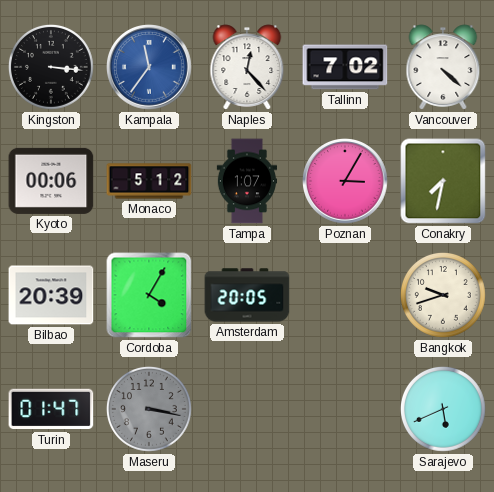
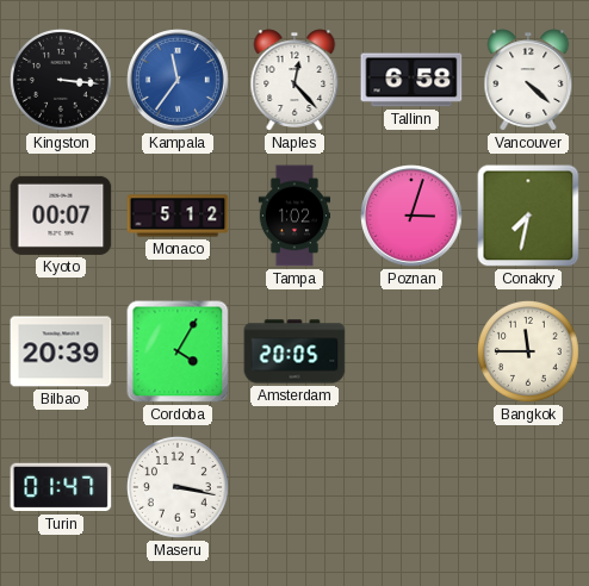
Tallinn: 7:02 -> 6:58
Kyoto: 00:06 -> 00:07
Tampa: 1:07 -> 1:02
Poznan: 3:05 -> 3:03
Bangkok: 9:42 -> 11:45
Maseru dial: grey -> white
Sarajevo: 5:41 -> none
